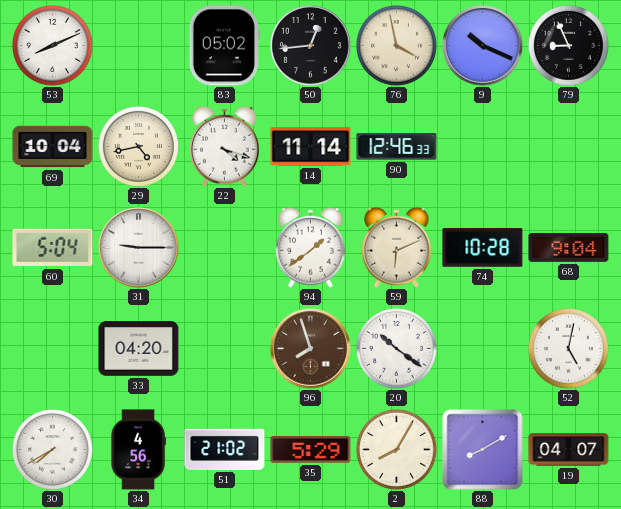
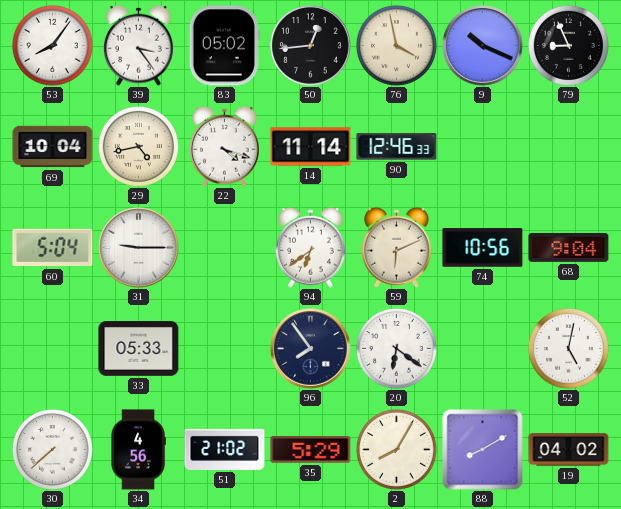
53: 8:11 -> 8:06
39: none -> 3:24
94: 1:39 -> 6:39
74: 10:28 -> 10:56
33: 04:20 -> 05:33
96: 7:57 -> 7:54
96 dial: brown -> navy
20: 10:21 -> 6:21
30: 7:40 -> 7:38
19: 04:07 -> 04:02
